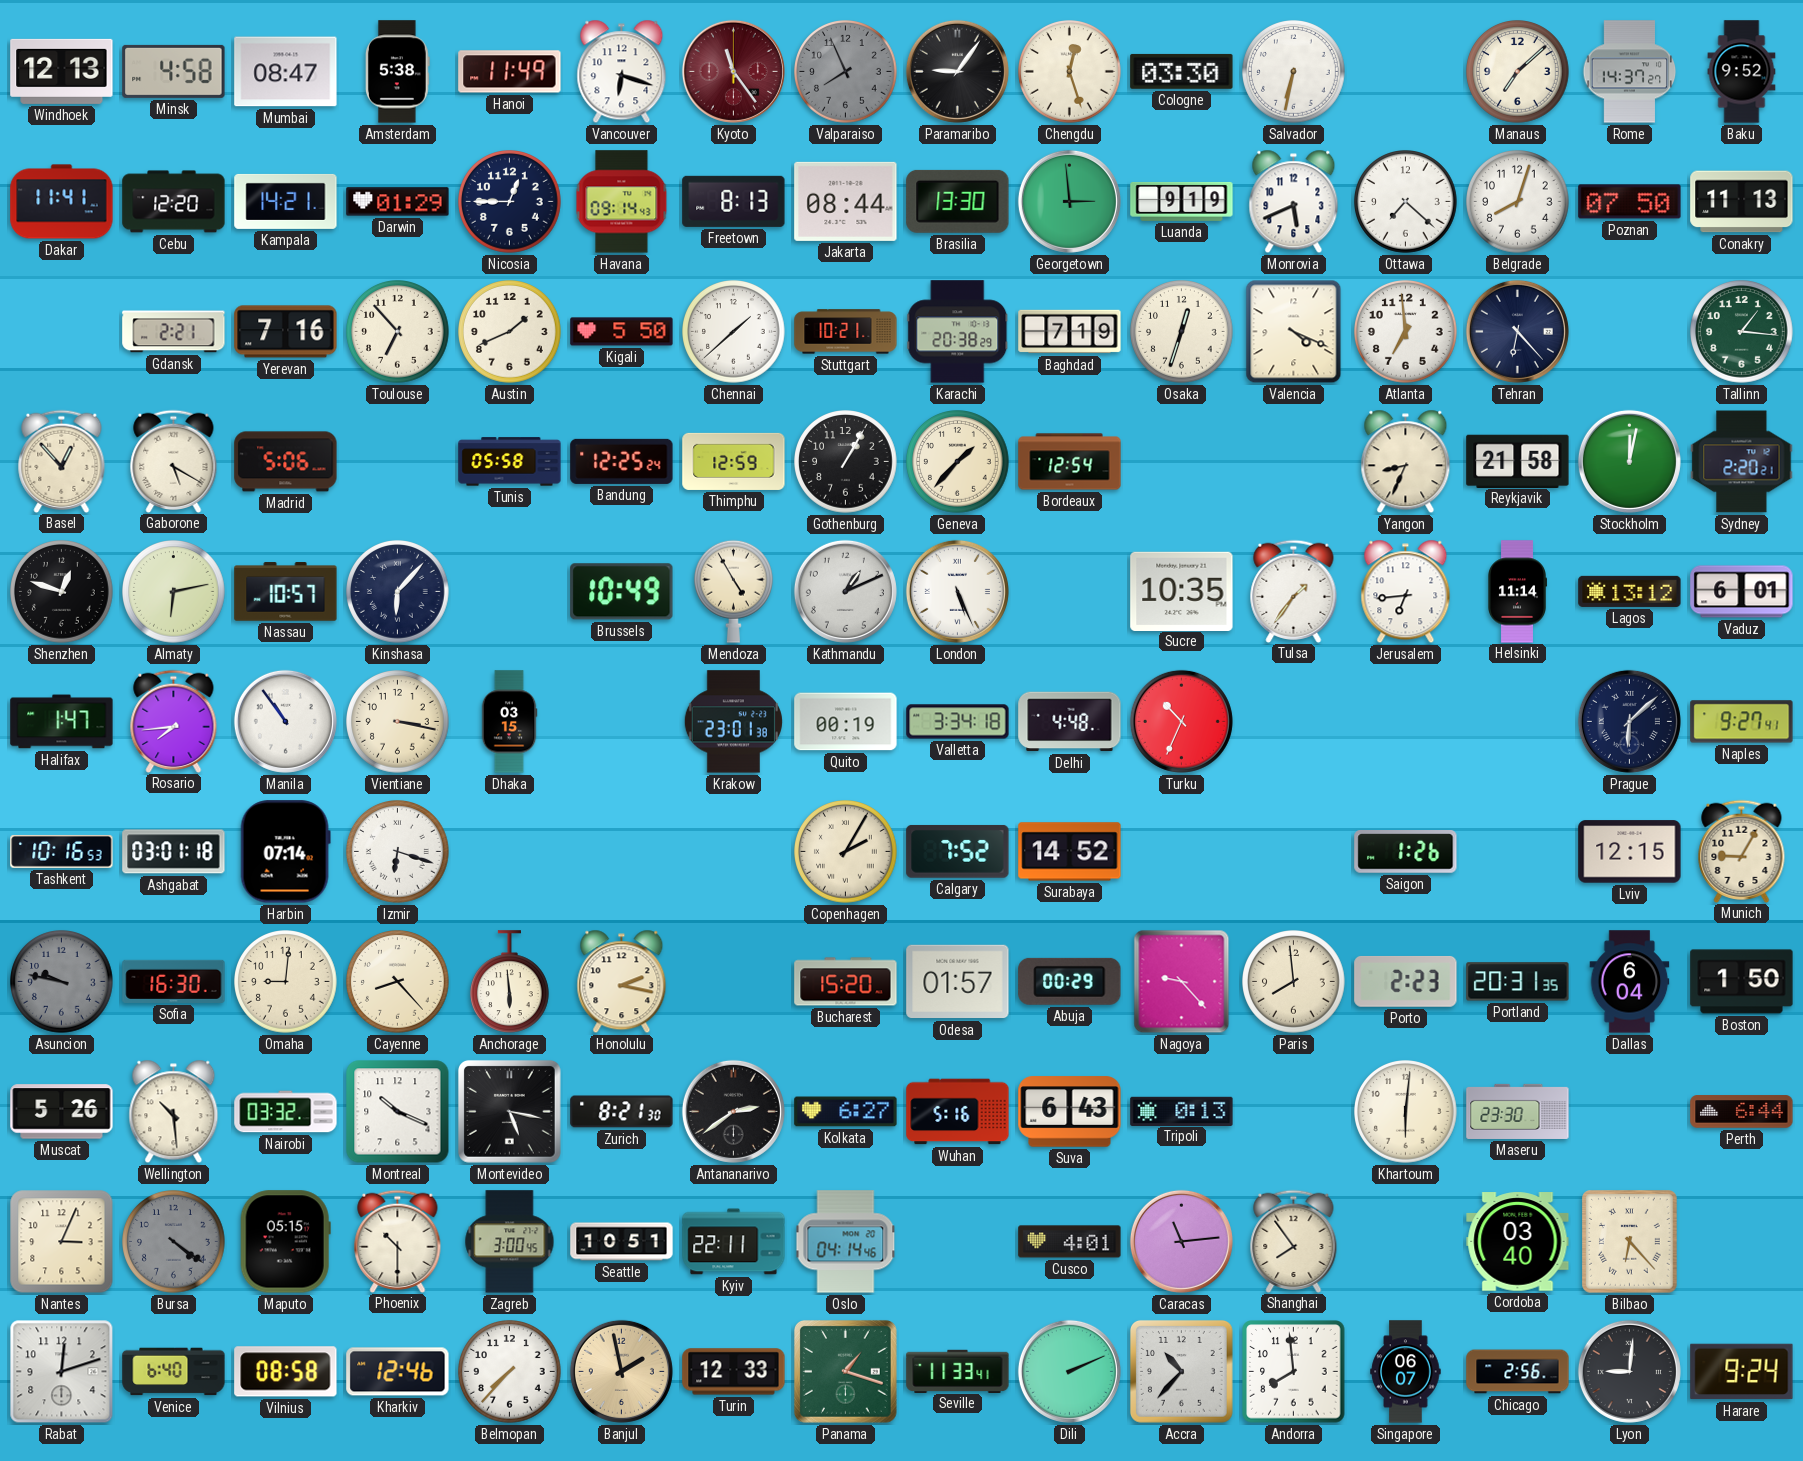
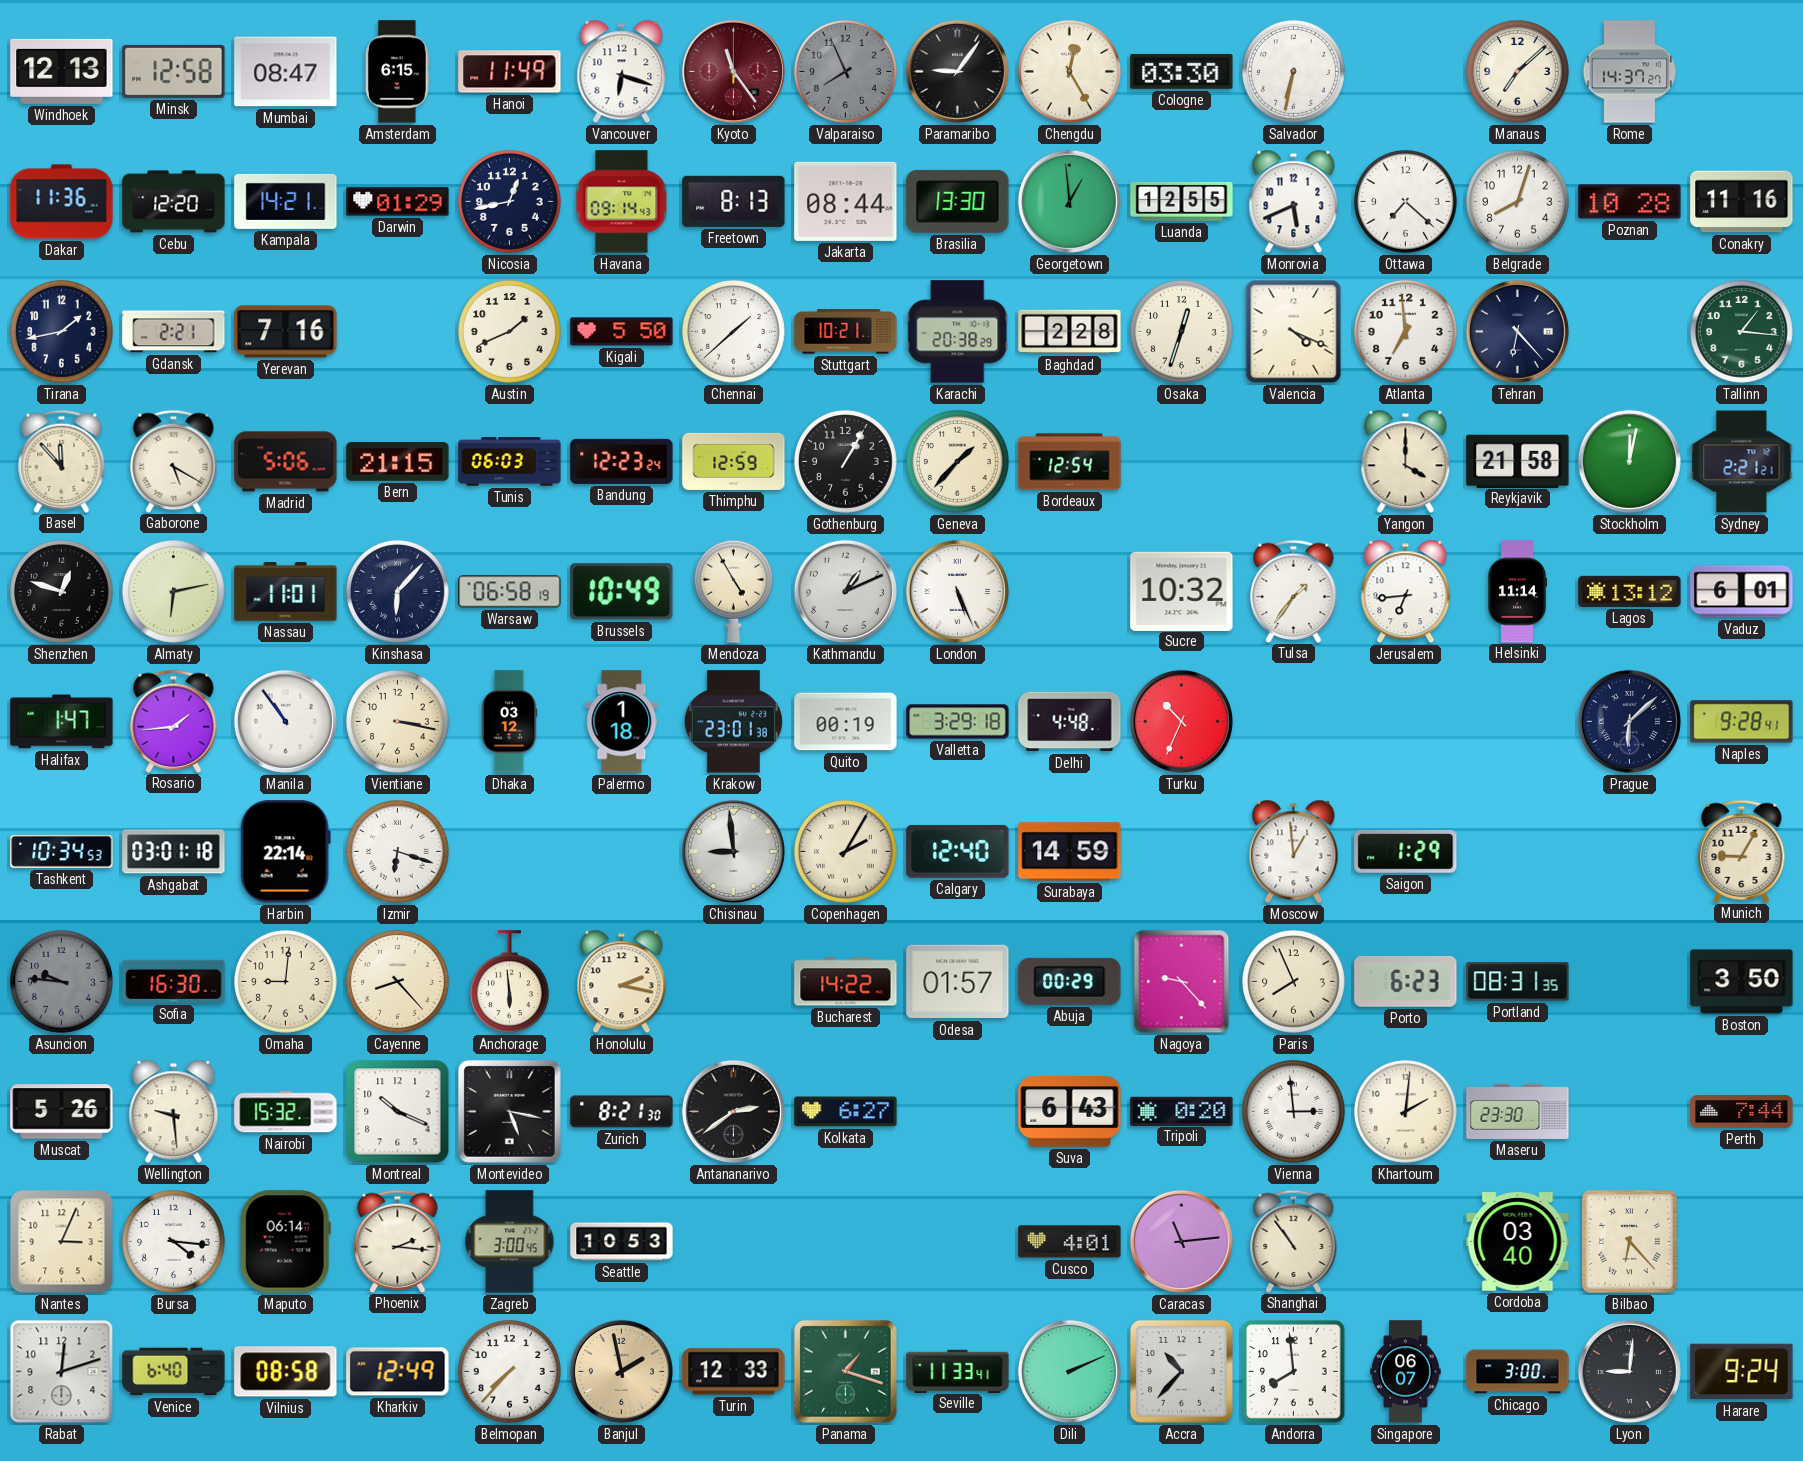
Minsk: 4:58 -> 12:58
Amsterdam: 5:38 -> 6:15
Chengdu: 12:27 -> 12:25
Baku: 9:52 -> none
Dakar: 11:41 -> 11:36
Nicosia: 12:45 -> 12:43
Georgetown: 2:59 -> 12:59
Luanda: 9:19 -> 12:55
Poznan: 07:50 -> 10:28
Conakry: 11:13 -> 11:16
Tirana: none -> 1:43
Toulouse: 6:53 -> none
Baghdad: 7:19 -> 2:28
Basel: 12:53 -> 11:53
Bern: none -> 21:15
Tunis: 05:58 -> 06:03
Bandung: 12:25 -> 12:23
Yangon: 8:34 -> 4:00
Sydney: 2:20 -> 2:21
Nassau: 10:57 -> 11:01
Warsaw: none -> 06:58
Sucre: 10:35 -> 10:32
Rosario: 7:44 -> 1:44
Dhaka: 03:15 -> 03:12
Palermo: none -> 1:18
Valletta: 3:34 -> 3:29
Naples: 9:27 -> 9:28
Tashkent: 10:16 -> 10:34
Harbin: 07:14 -> 22:14
Chisinau: none -> 8:59
Calgary: 7:52 -> 12:40
Surabaya: 14:52 -> 14:59
Moscow: none -> 12:59
Saigon: 1:26 -> 1:29
Lviv: 12:15 -> none
Asuncion: 9:47 -> 9:46
Bucharest: 15:20 -> 14:22
Paris: 7:59 -> 7:56
Porto: 2:23 -> 6:23
Portland: 20:31 -> 08:31
Dallas: 6:04 -> none
Boston: 1:50 -> 3:50
Wellington: 10:29 -> 9:29
Nairobi: 03:32 -> 15:32
Wuhan: 5:16 -> none
Tripoli: 0:13 -> 0:20
Vienna: none -> 2:59
Khartoum: 6:01 -> 2:01
Perth: 6:44 -> 7:44
Bursa: 4:21 -> 4:16
Bursa dial: grey -> white
Maputo: 05:15 -> 06:14
Phoenix: 10:30 -> 2:16
Seattle: 10:51 -> 10:53
Kyiv: 22:11 -> none
Oslo: 04:14 -> none
Shanghai: 7:54 -> 10:54
Kharkiv: 12:46 -> 12:49
Chicago: 2:56 -> 3:00
